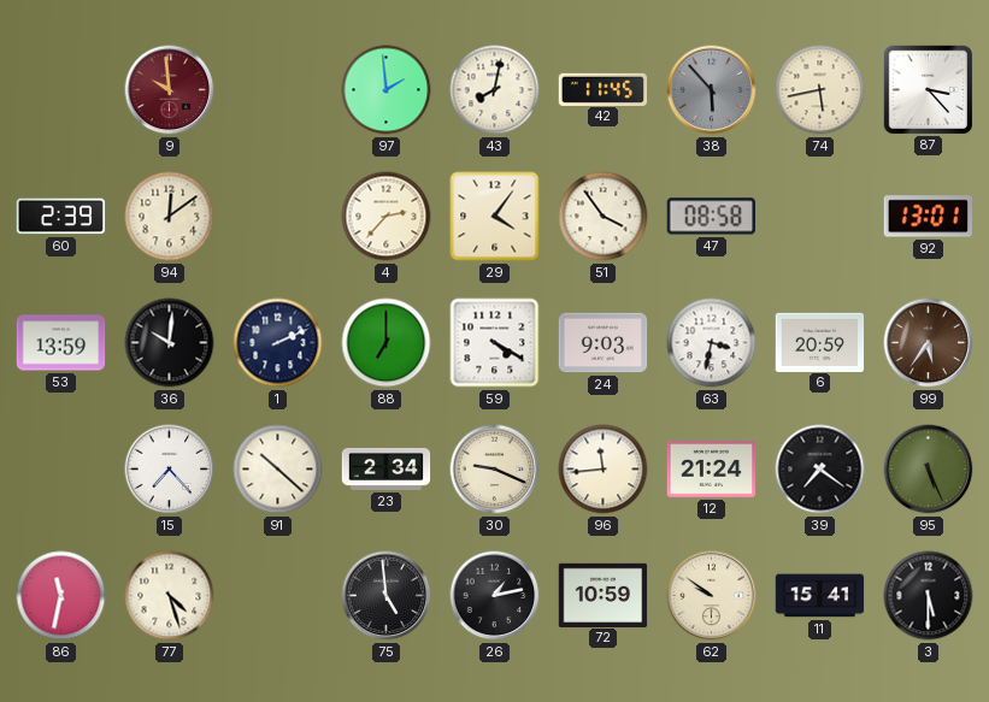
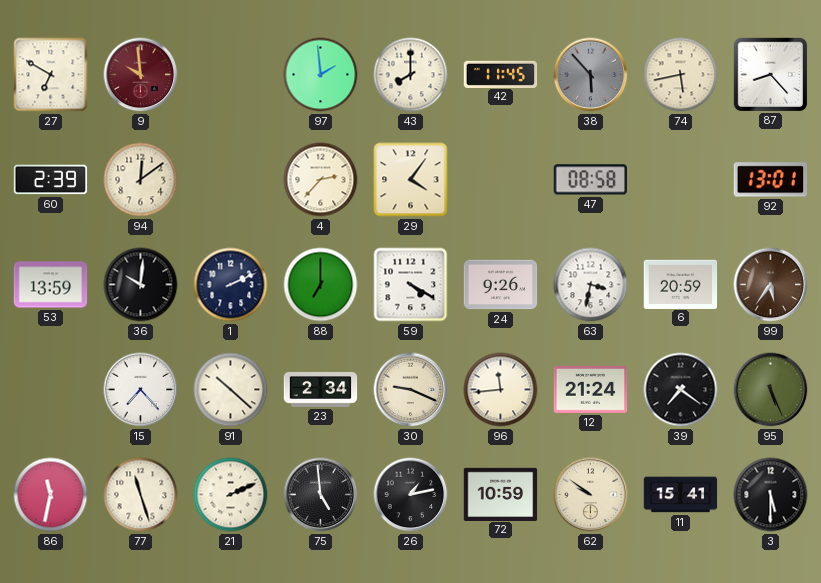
27: none -> 6:50
43: 8:02 -> 8:00
87: 3:23 -> 8:23
51: 3:54 -> none
24: 9:03 -> 9:26
77: 4:27 -> 11:27
21: none -> 2:11
